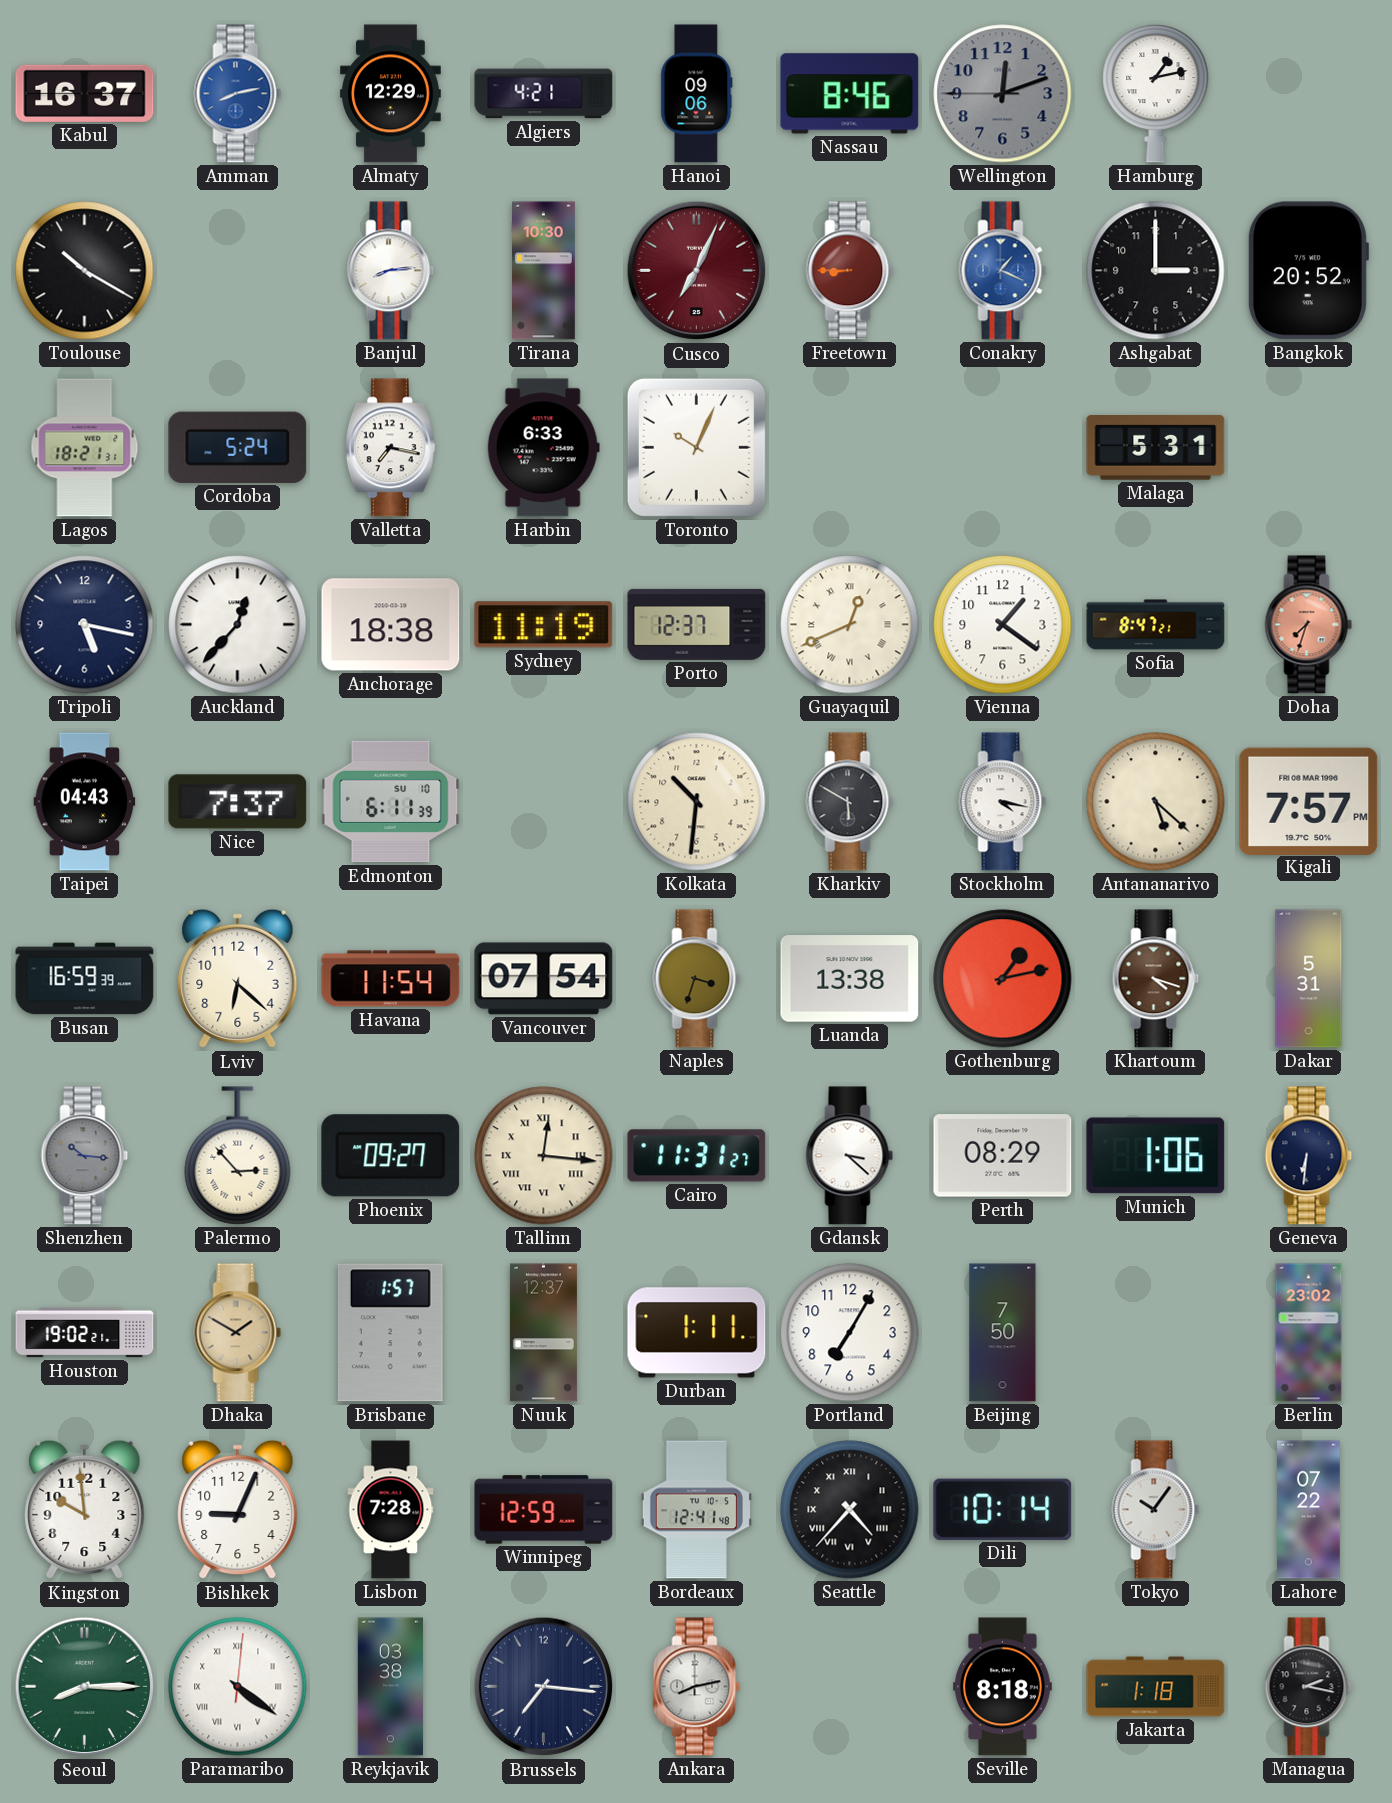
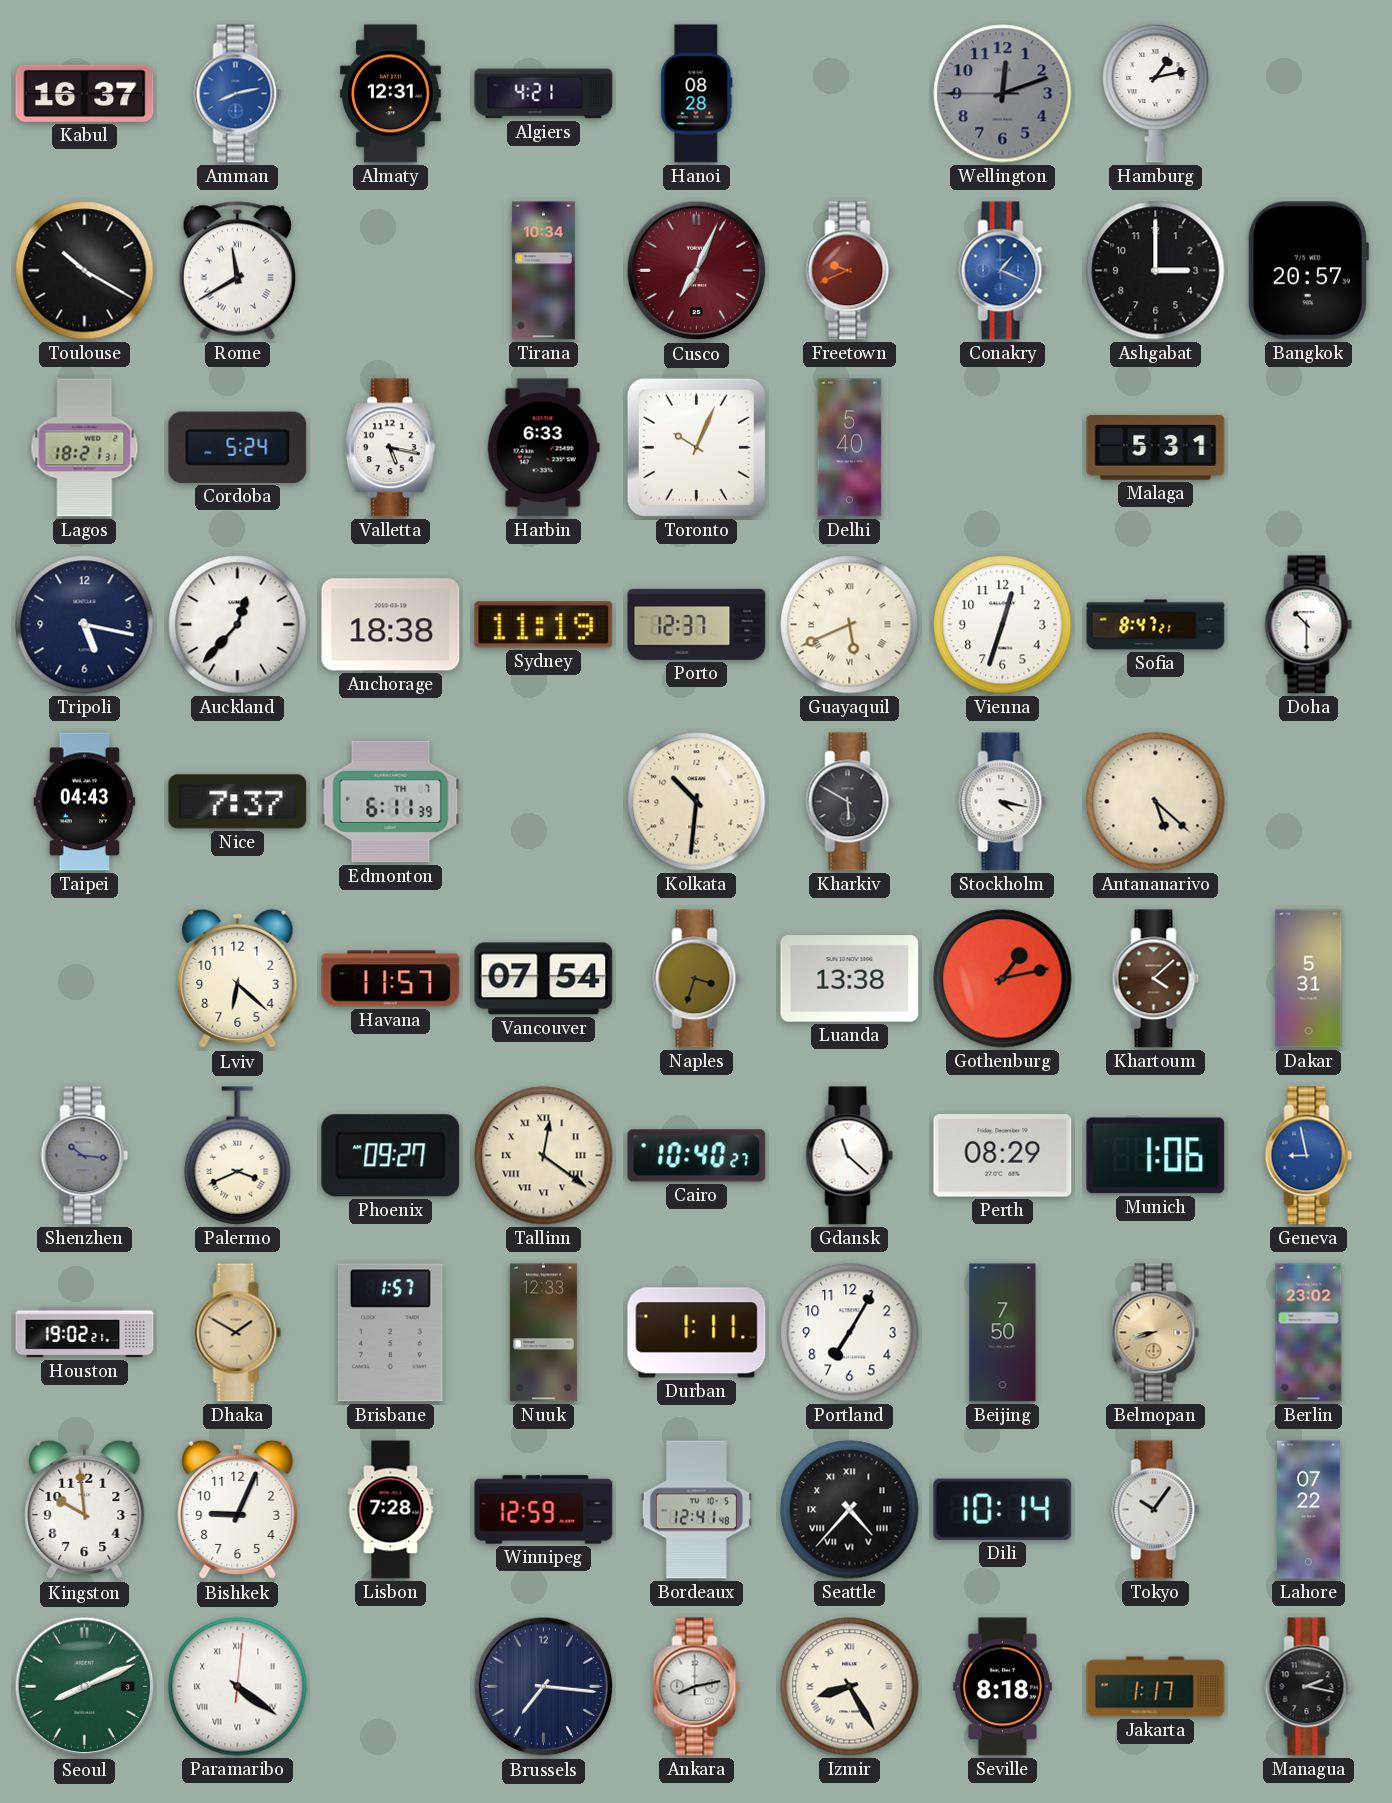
Almaty: 12:29 -> 12:31
Hanoi: 09:06 -> 08:28
Nassau: 8:46 -> none
Rome: none -> 11:40
Banjul: 8:14 -> none
Tirana: 10:30 -> 10:34
Freetown: 8:45 -> 9:41
Bangkok: 20:52 -> 20:57
Valletta: 7:17 -> 5:17
Delhi: none -> 5:40
Guayaquil: 12:41 -> 5:41
Vienna: 1:21 -> 12:33
Doha: 7:33 -> 10:30
Doha dial: salmon -> white
Edmonton date: SU 10 -> TH 7
Kigali: 7:57 -> none
Busan: 16:59 -> none
Havana: 11:54 -> 11:57
Khartoum: 4:18 -> 4:08
Palermo: 2:53 -> 3:41
Tallinn: 12:16 -> 12:21
Cairo: 11:31 -> 10:40
Gdansk: 3:22 -> 11:22
Geneva: 6:31 -> 8:58
Geneva dial: navy -> blue
Nuuk: 12:37 -> 12:33
Belmopan: none -> 8:42
Seoul: 8:15 -> 8:11
Reykjavik: 03:38 -> none
Izmir: none -> 8:25
Jakarta: 1:18 -> 1:17
